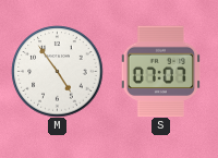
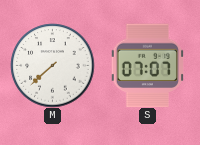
M: 4:54 -> 7:38
